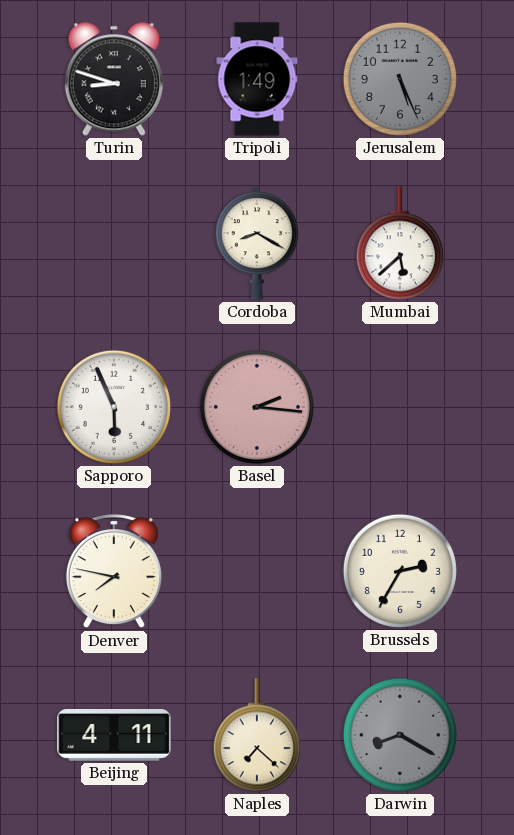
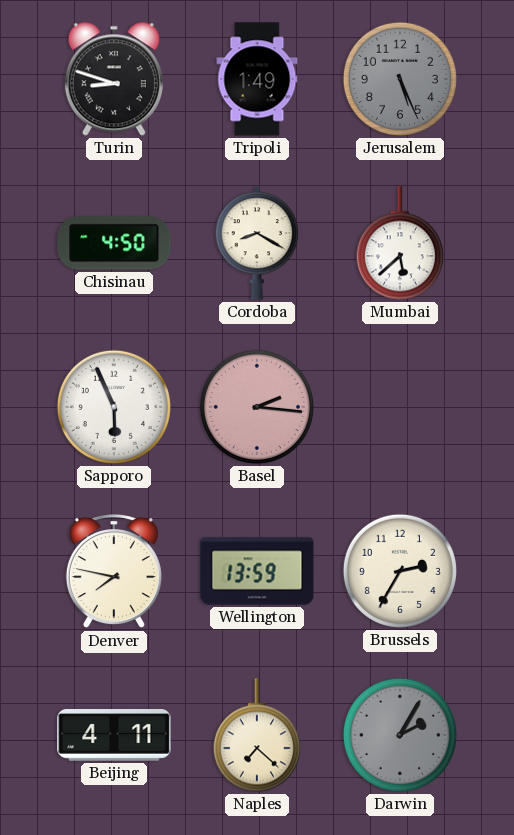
Chisinau: none -> 4:50
Wellington: none -> 13:59
Darwin: 8:20 -> 2:05
